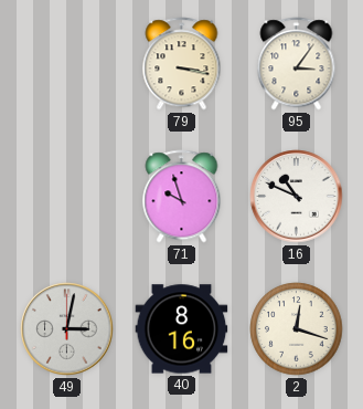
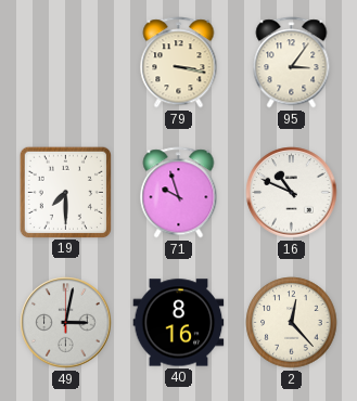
19: none -> 7:30
2: 12:18 -> 12:23
